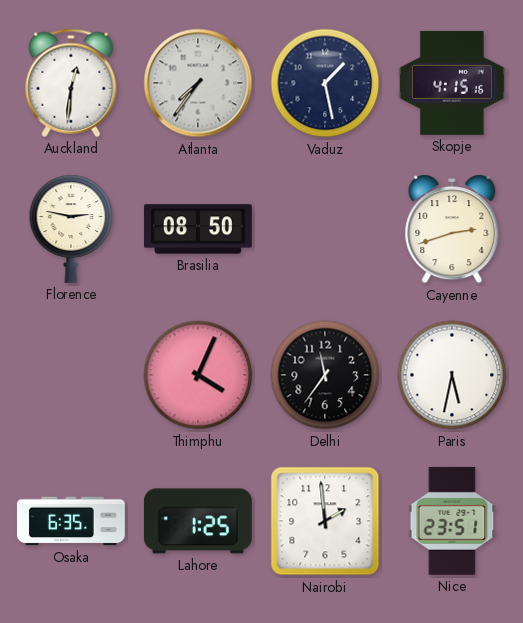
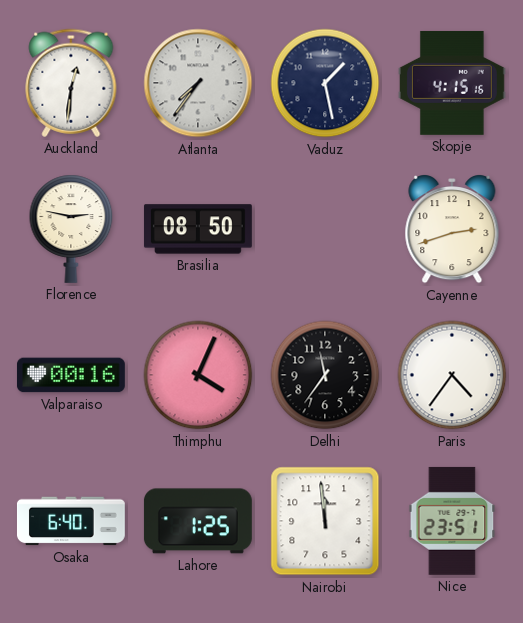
Valparaiso: none -> 00:16
Paris: 5:32 -> 4:36
Osaka: 6:35 -> 6:40
Nairobi: 1:59 -> 11:59
